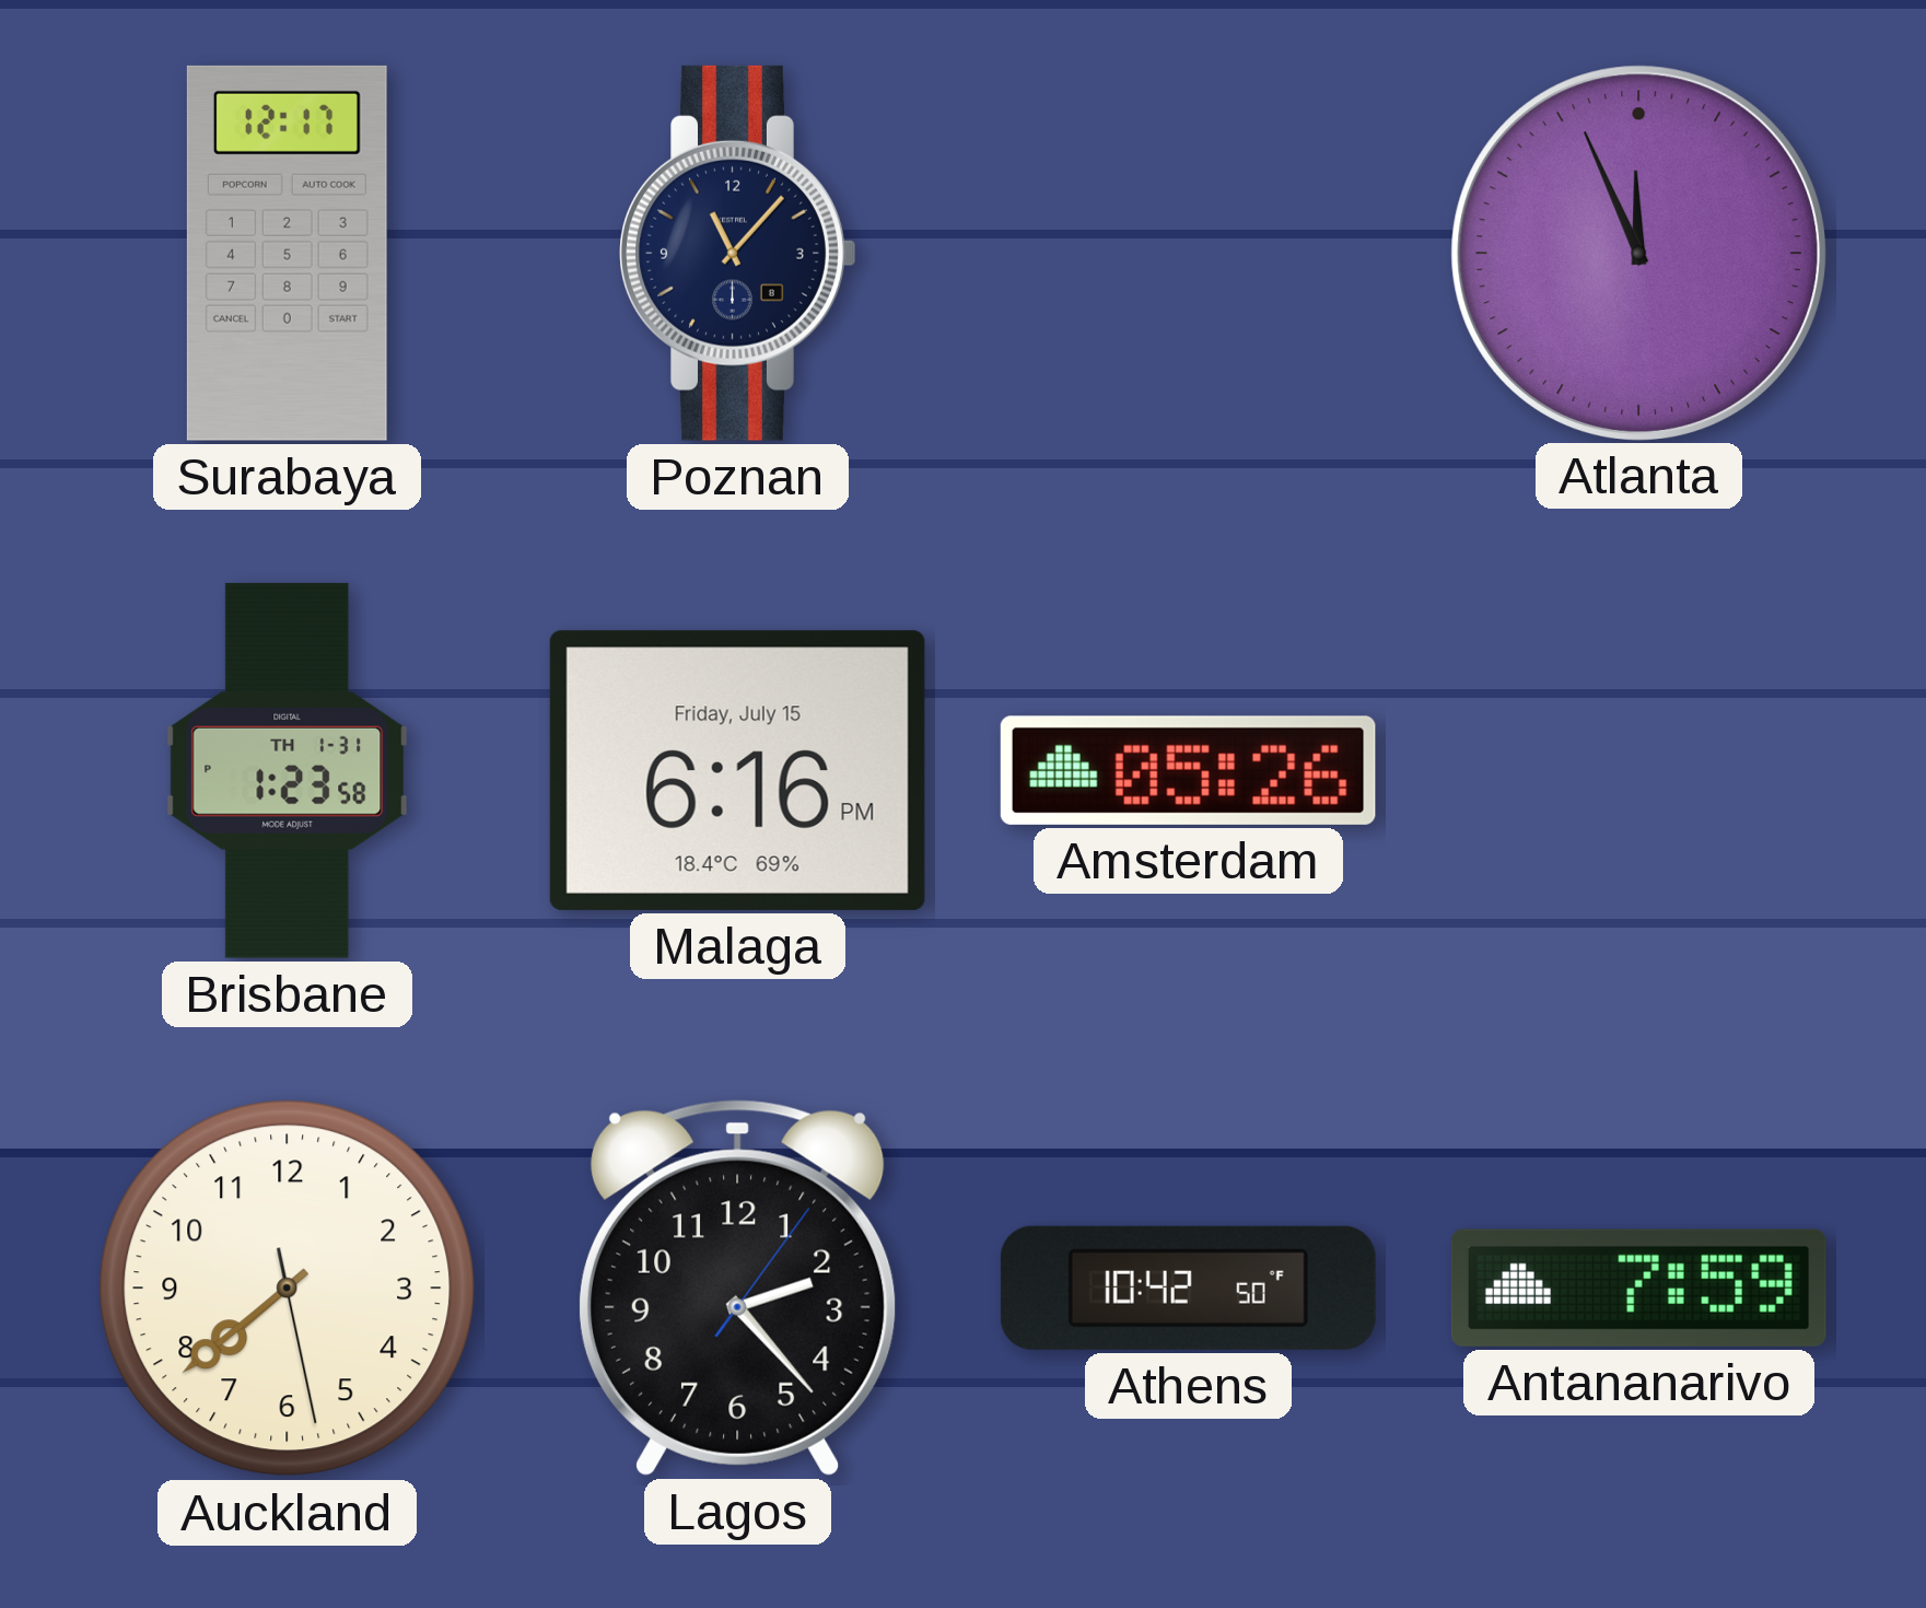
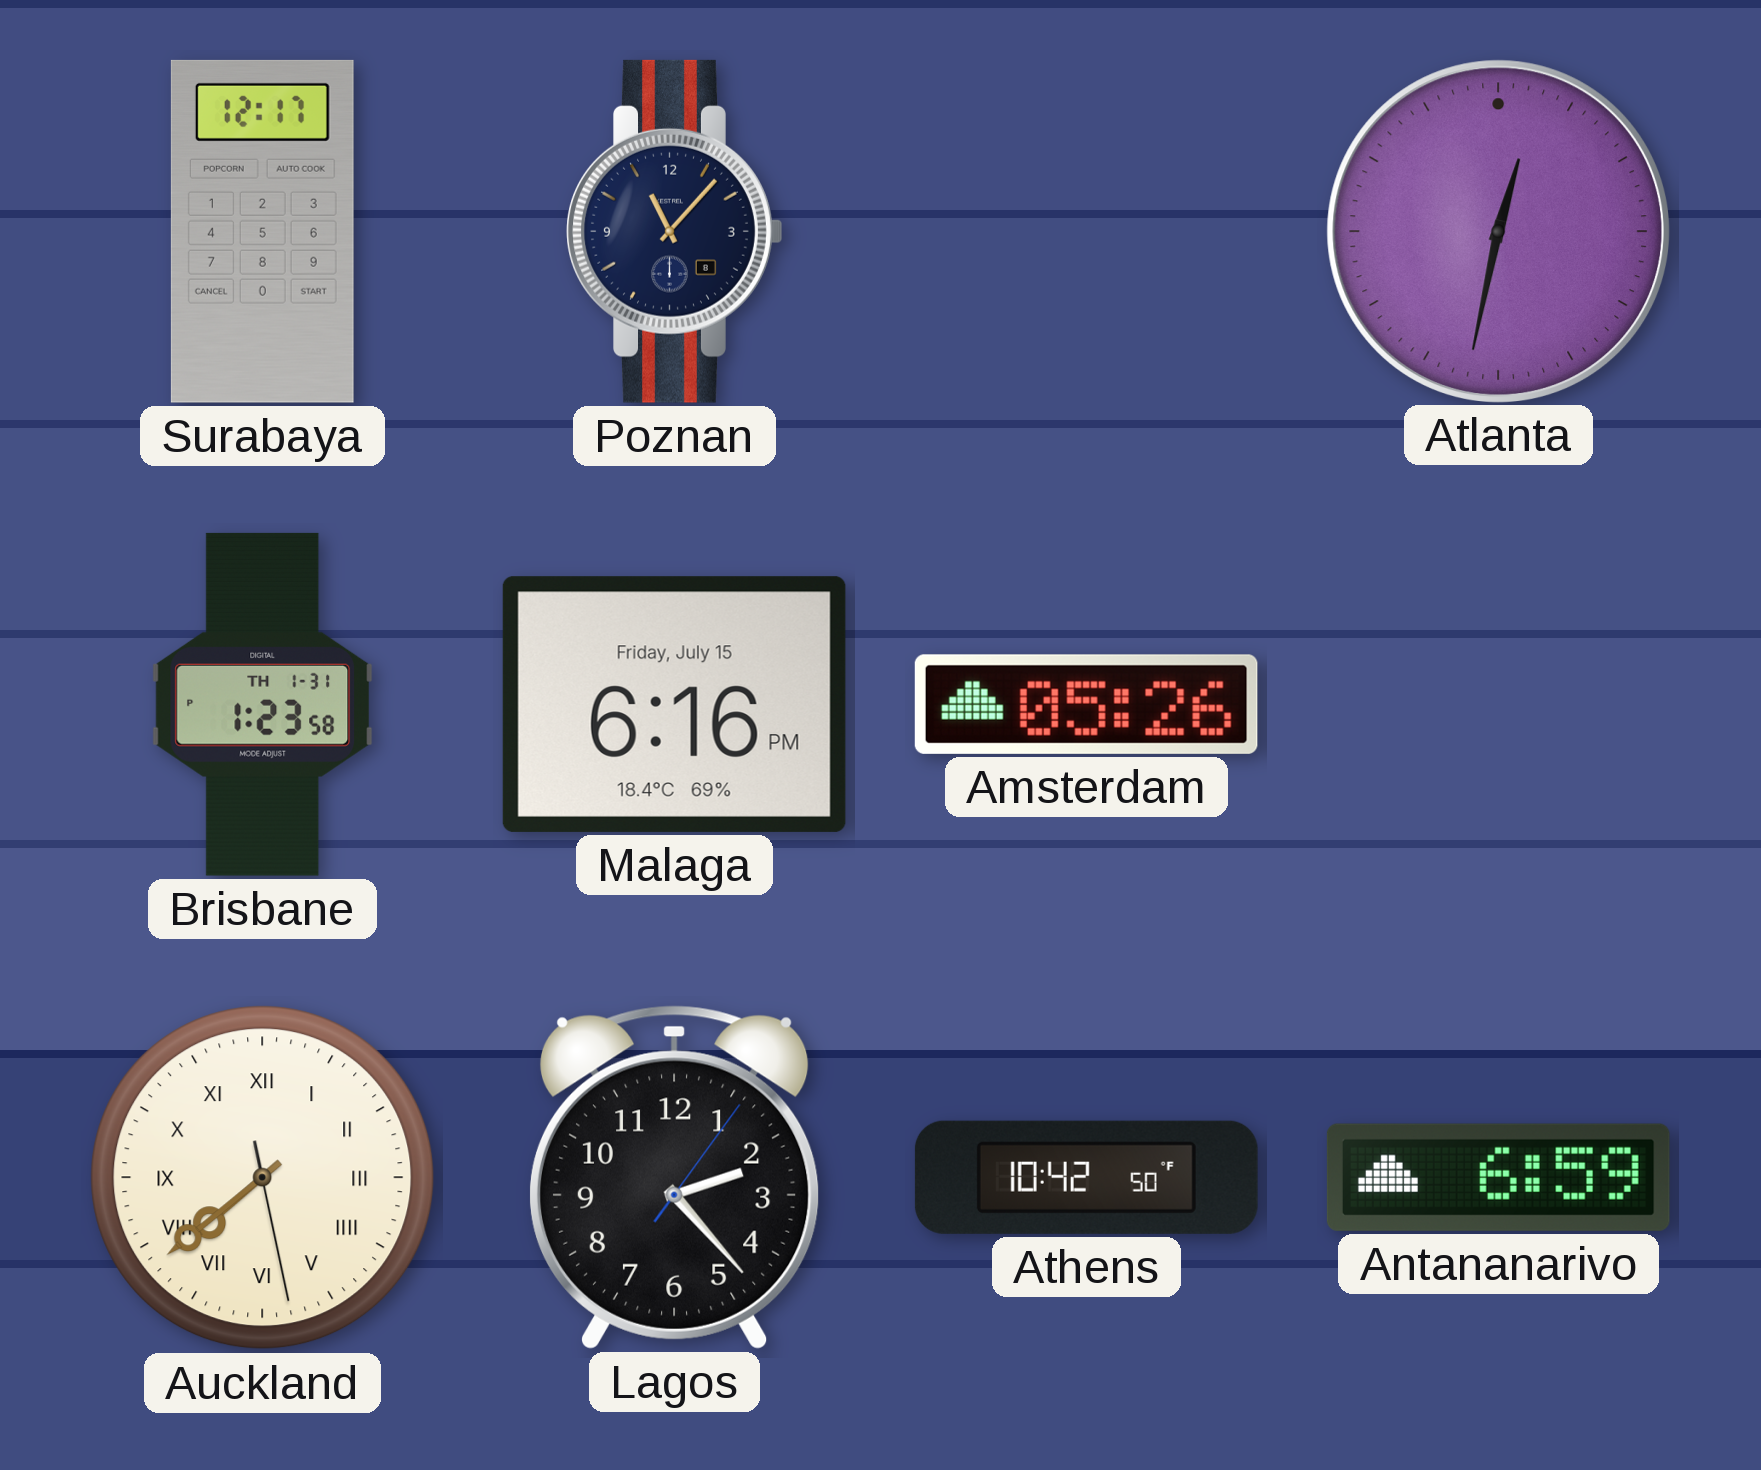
Atlanta: 11:56 -> 12:32
Auckland numerals: Arabic -> Roman
Antananarivo: 7:59 -> 6:59
